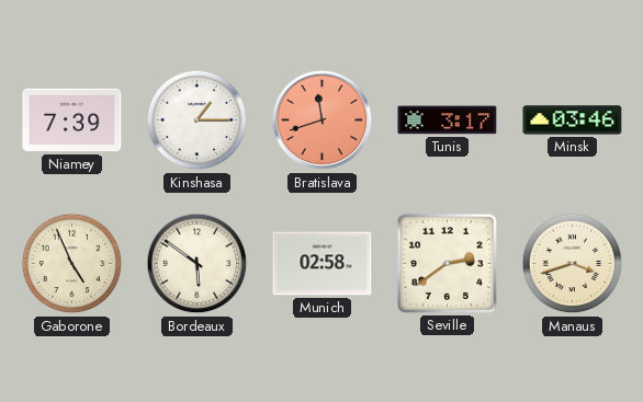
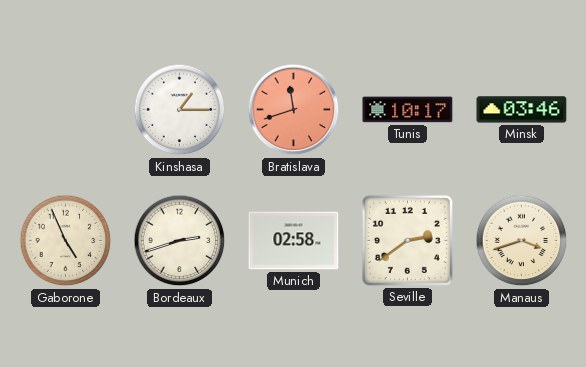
Niamey: 7:39 -> none
Tunis: 3:17 -> 10:17
Bordeaux: 5:51 -> 2:42
